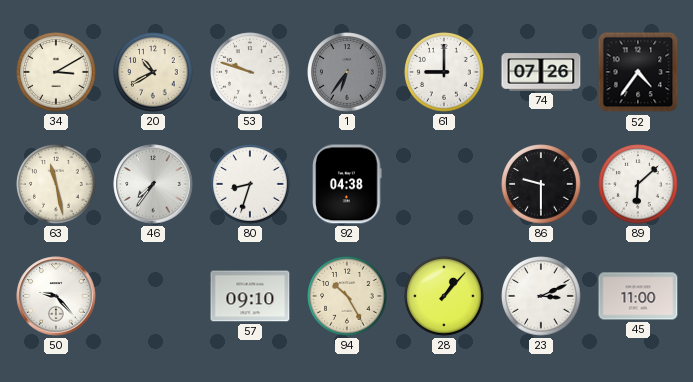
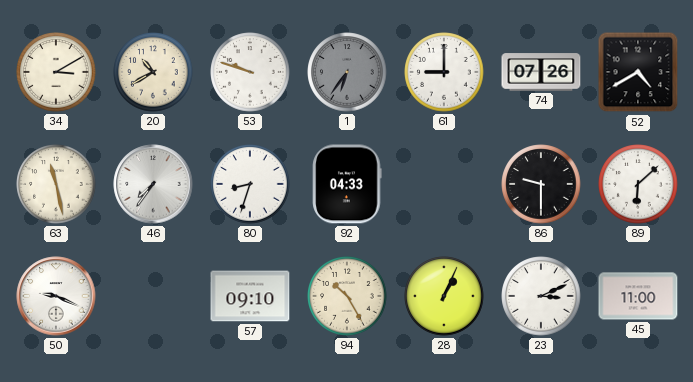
52: 4:36 -> 4:40
92: 04:38 -> 04:33
50: 9:23 -> 9:19
28: 1:07 -> 1:04
